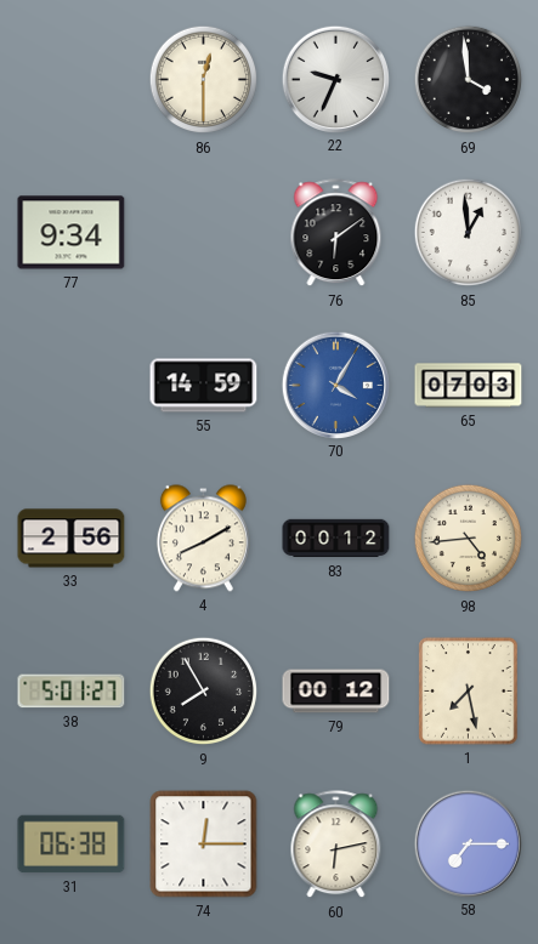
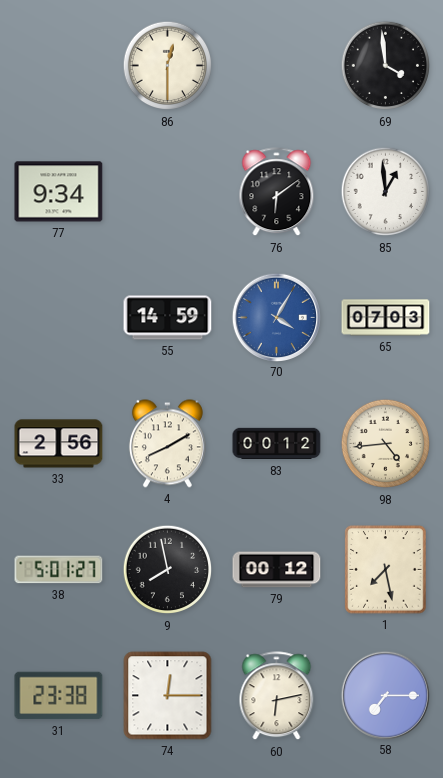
22: 9:34 -> none
9: 7:55 -> 7:58
31: 06:38 -> 23:38
